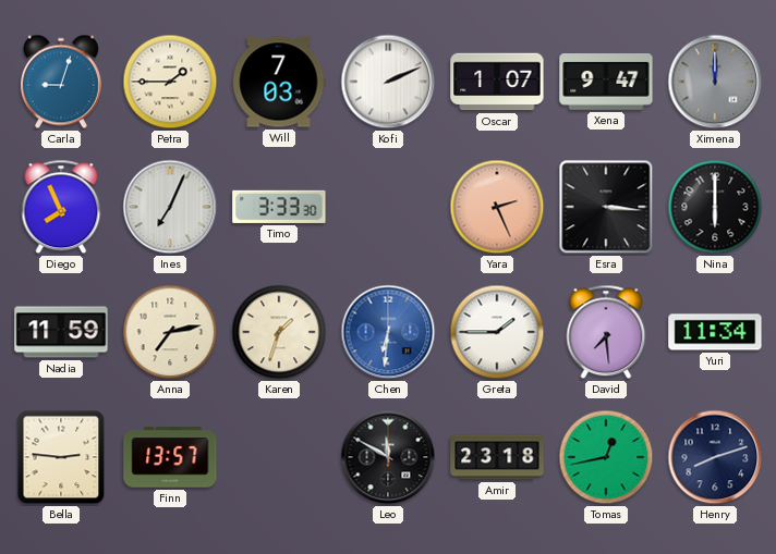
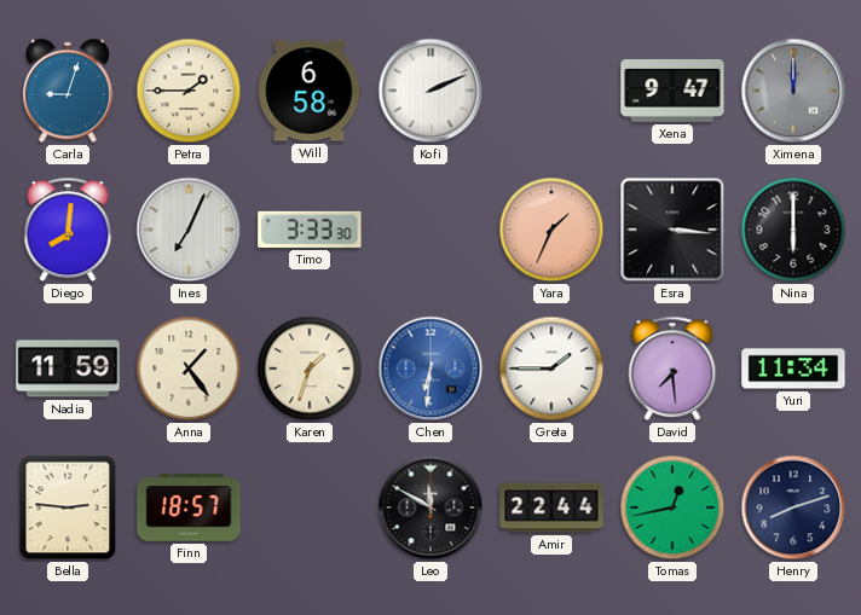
Will: 7:03 -> 6:58
Oscar: 1:07 -> none
Diego: 7:56 -> 8:01
Yara: 2:26 -> 1:34
Anna: 7:13 -> 1:24
Finn: 13:57 -> 18:57
Amir: 23:18 -> 22:44
